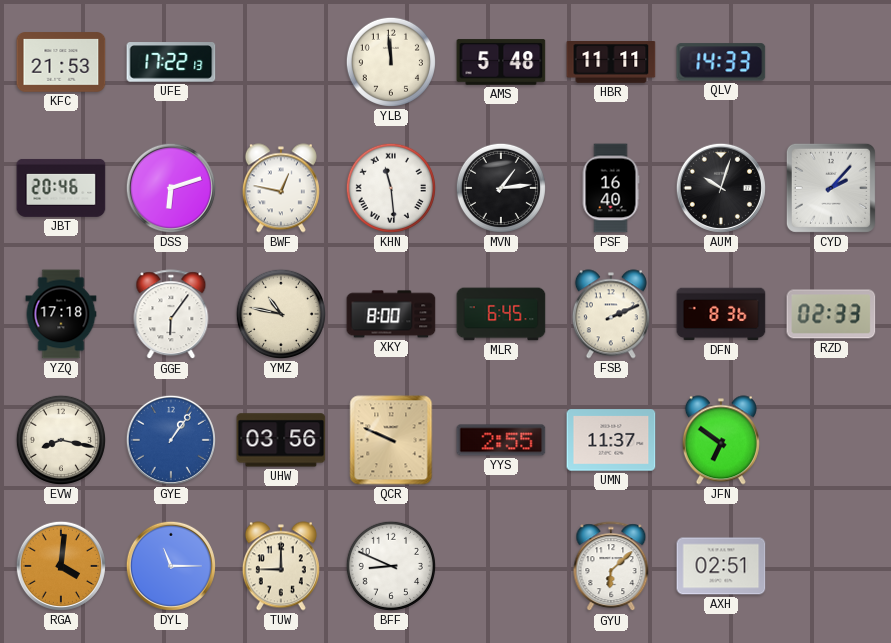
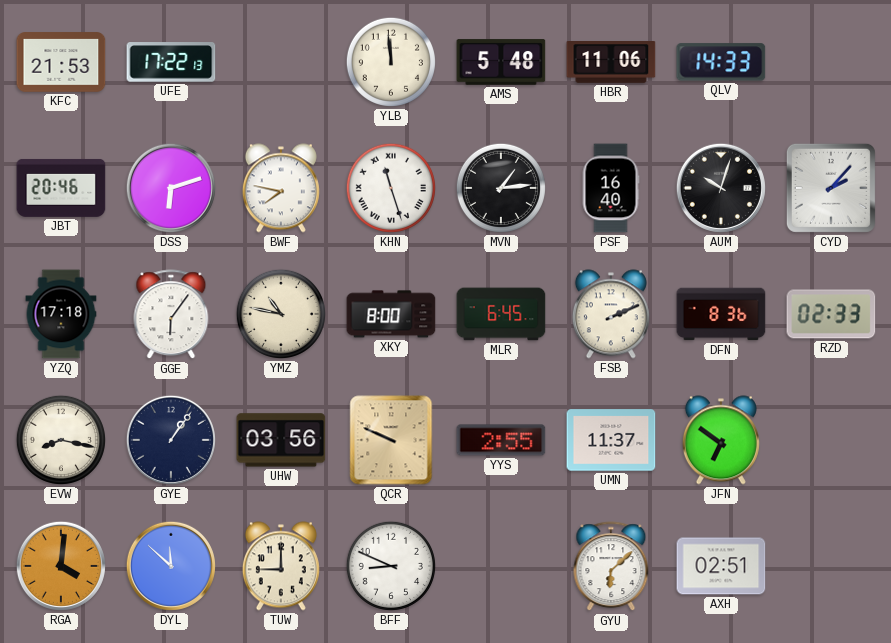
HBR: 11:11 -> 11:06
BWF: 12:47 -> 7:47
KHN: 11:29 -> 11:27
GYE dial: blue -> navy
DYL: 11:15 -> 11:52
